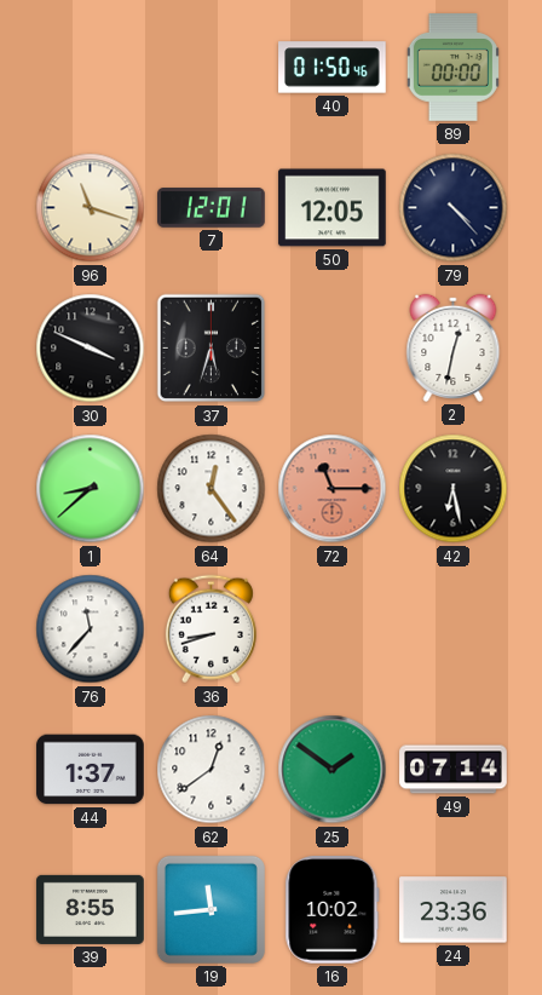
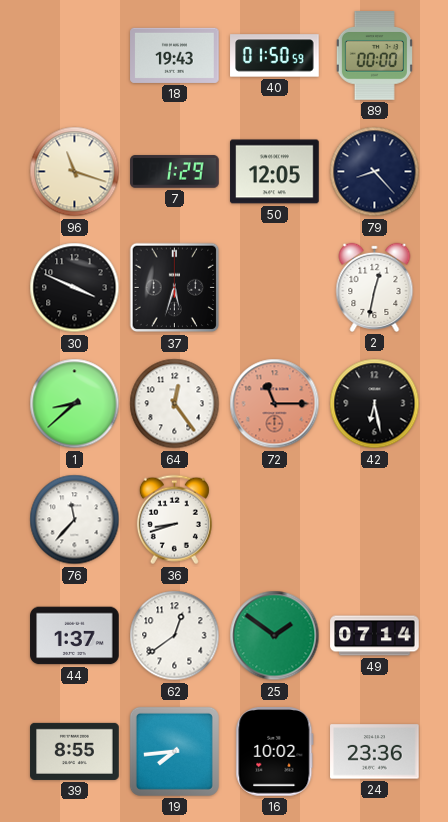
18: none -> 19:43
40: 01:50:46 -> 01:50:59
7: 12:01 -> 1:29
79: 4:23 -> 8:23
19: 11:44 -> 7:44
